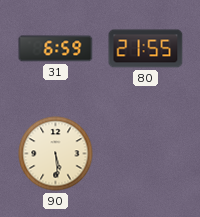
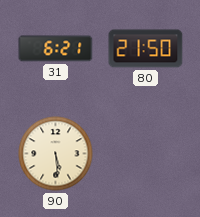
31: 6:59 -> 6:21
80: 21:55 -> 21:50
